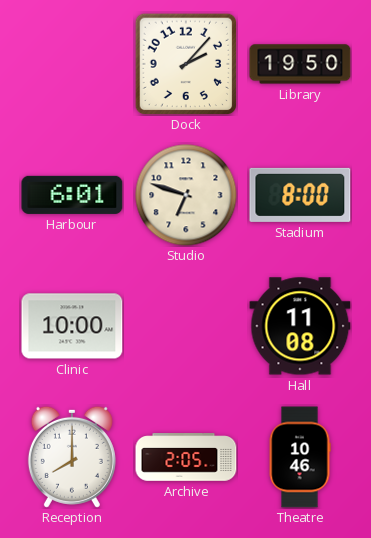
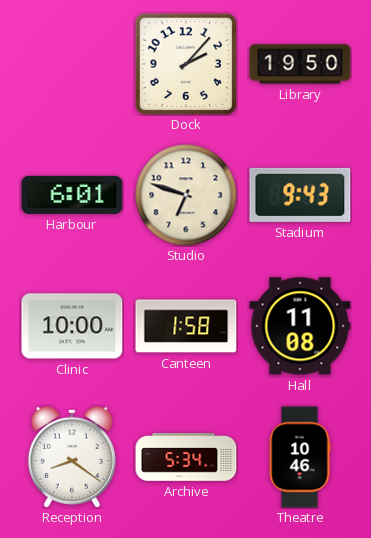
Stadium: 8:00 -> 9:43
Canteen: none -> 1:58
Reception: 8:00 -> 8:21
Archive: 2:05 -> 5:34
